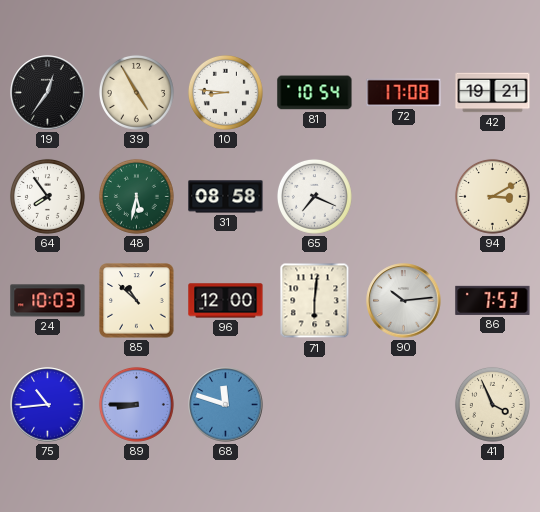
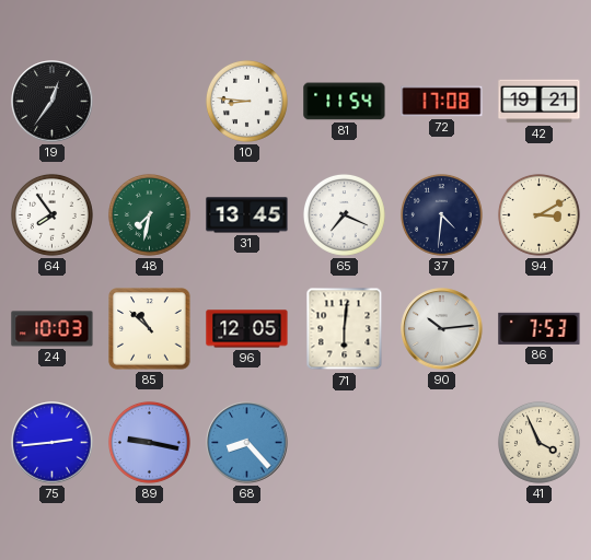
39: 4:55 -> none
81: 10:54 -> 11:54
48: 5:32 -> 7:32
31: 08:58 -> 13:45
37: none -> 4:31
96: 12:00 -> 12:05
75: 10:44 -> 2:44
89: 8:45 -> 9:17
68: 11:48 -> 8:23
